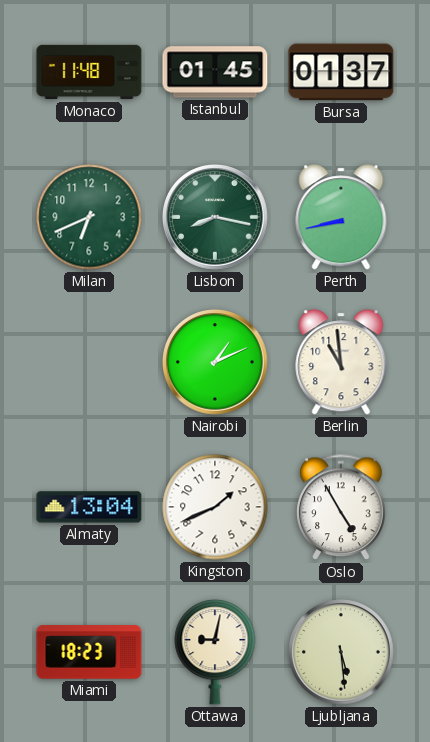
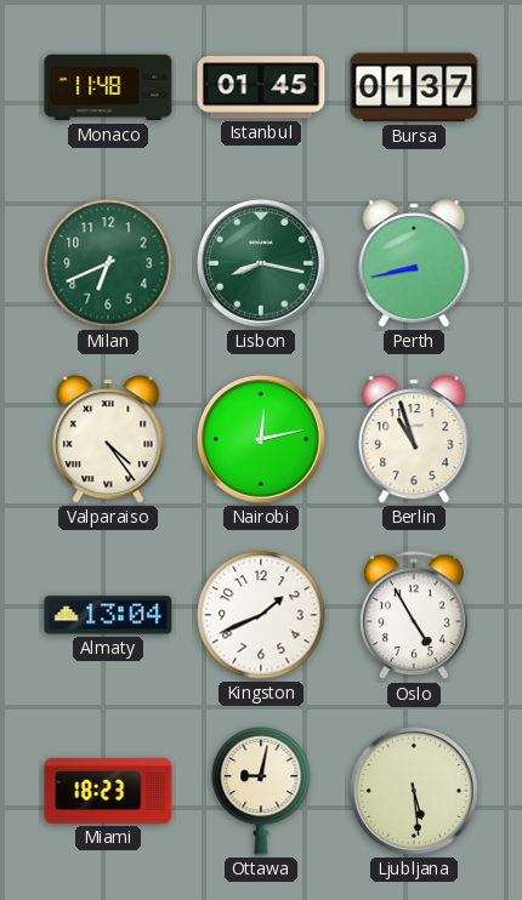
Valparaiso: none -> 4:24
Nairobi: 1:11 -> 12:13
Berlin: 10:59 -> 10:57
